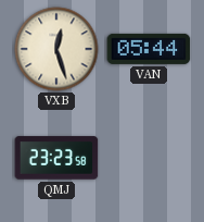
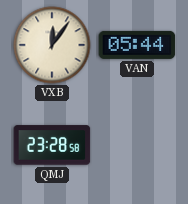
VXB: 12:27 -> 12:06
QMJ: 23:23 -> 23:28
